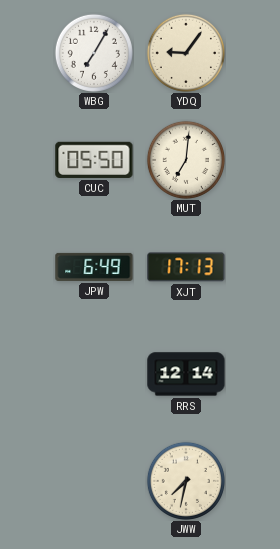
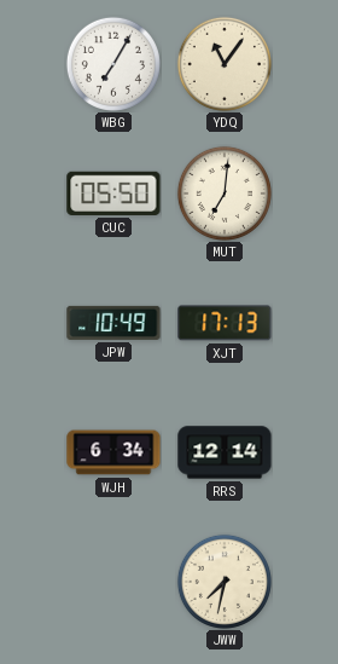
YDQ: 9:06 -> 11:06
JPW: 6:49 -> 10:49
WJH: none -> 6:34
